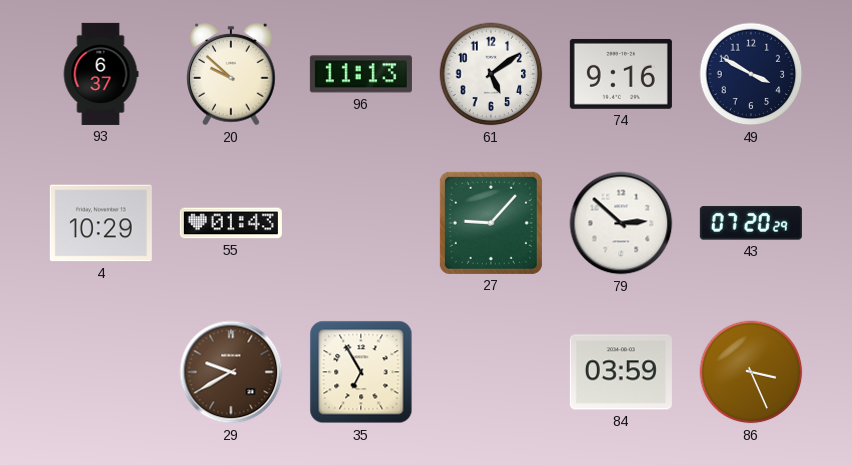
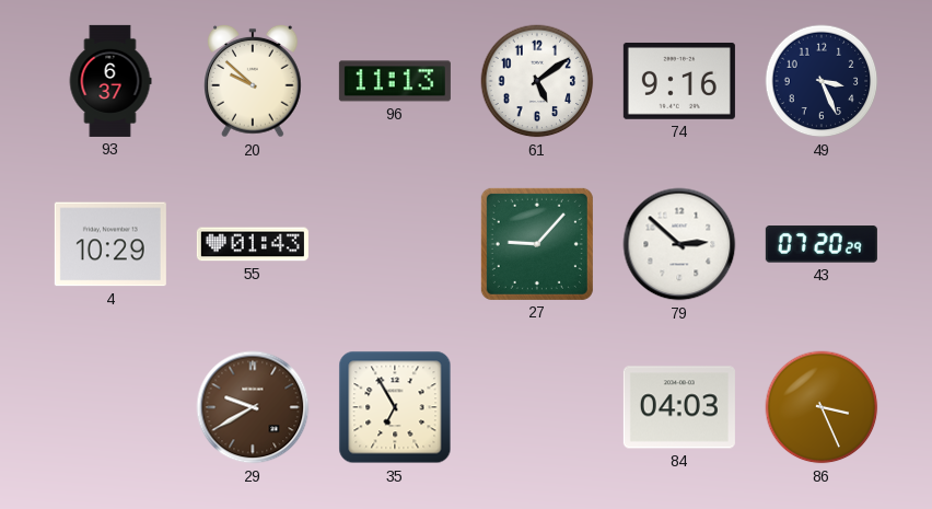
49: 3:50 -> 3:26
84: 03:59 -> 04:03
